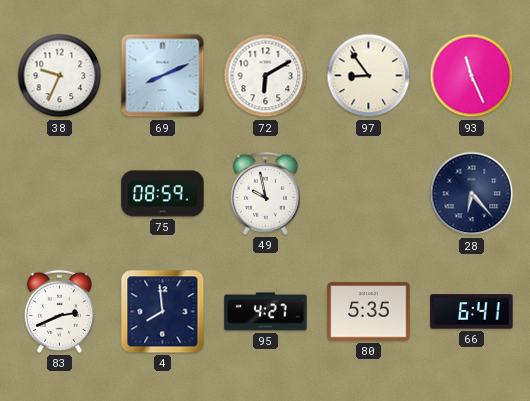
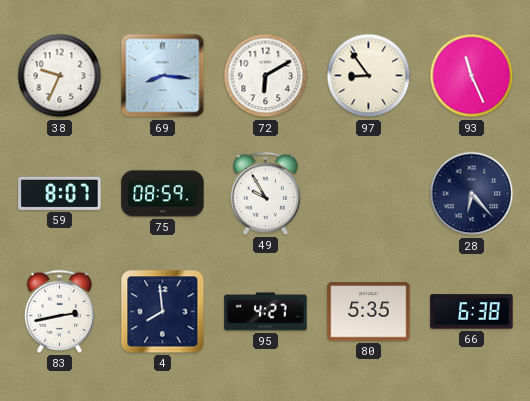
69: 8:11 -> 8:16
59: none -> 8:07
49: 9:58 -> 9:55
83: 2:41 -> 2:43
66: 6:41 -> 6:38
